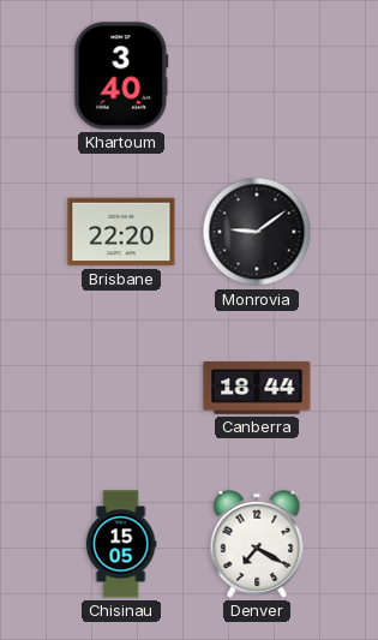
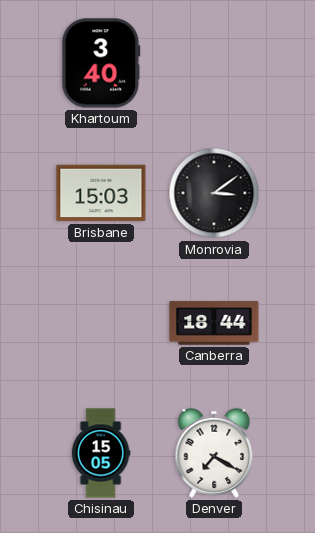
Brisbane: 22:20 -> 15:03
Monrovia: 9:09 -> 3:09
